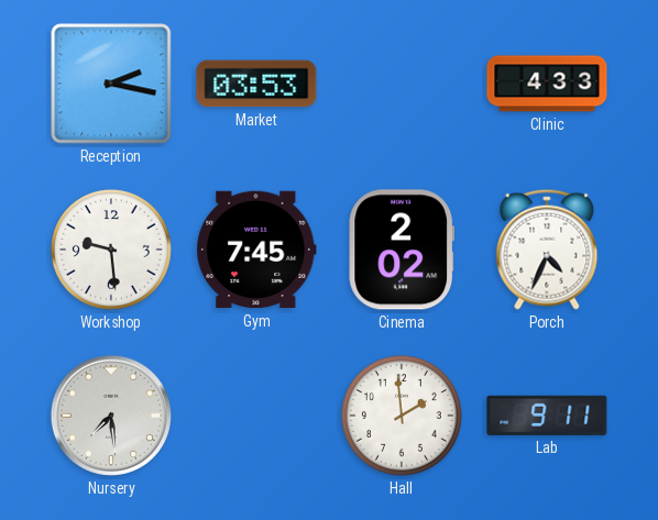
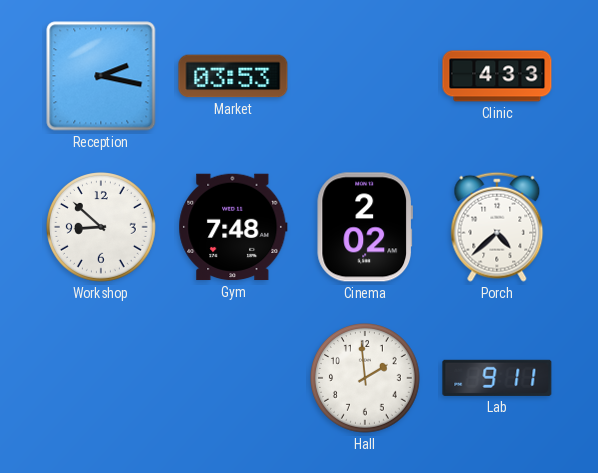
Workshop: 9:29 -> 8:52
Gym: 7:45 -> 7:48
Porch: 4:34 -> 4:38
Nursery: 7:29 -> none
